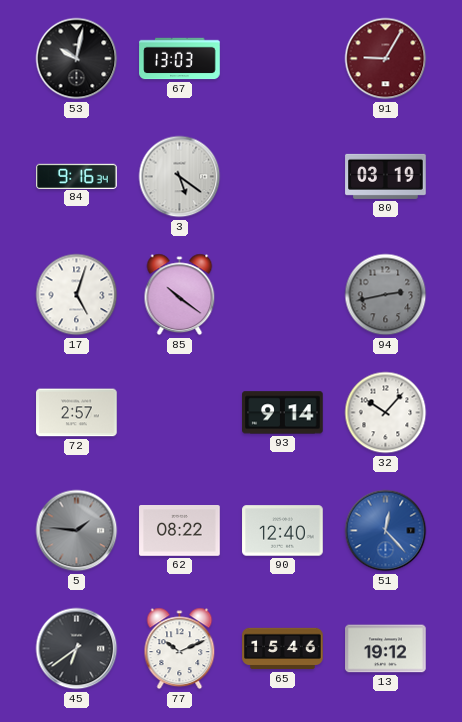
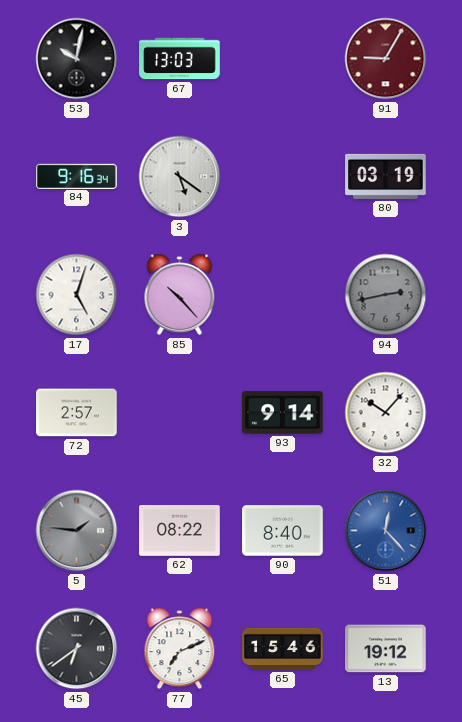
85: 10:21 -> 10:23
90: 12:40 -> 8:40
77: 10:11 -> 7:11
